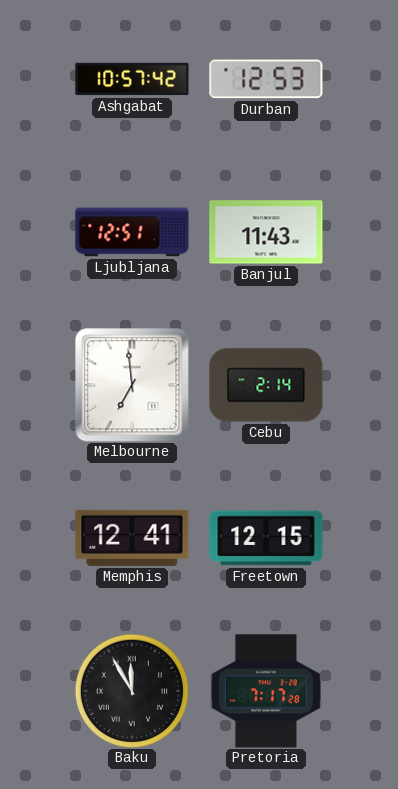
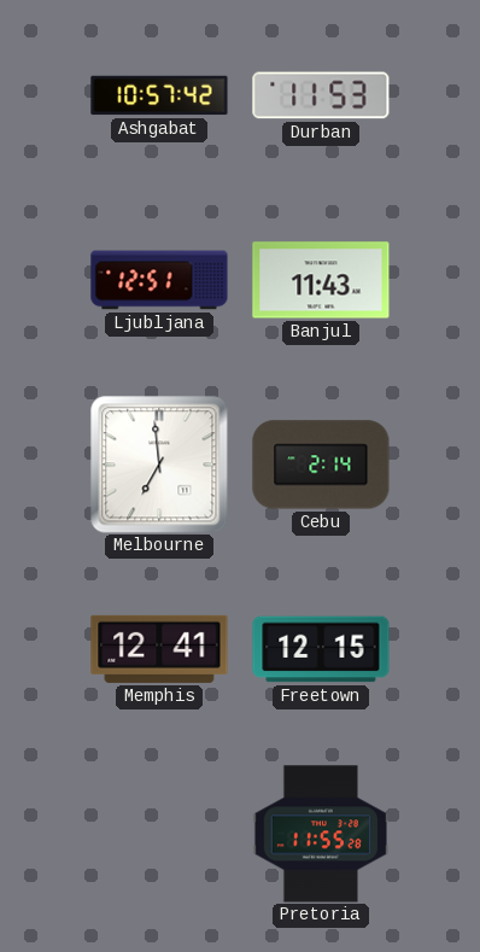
Durban: 12:53 -> 11:53
Baku: 11:55 -> none
Pretoria: 7:17 -> 11:55
